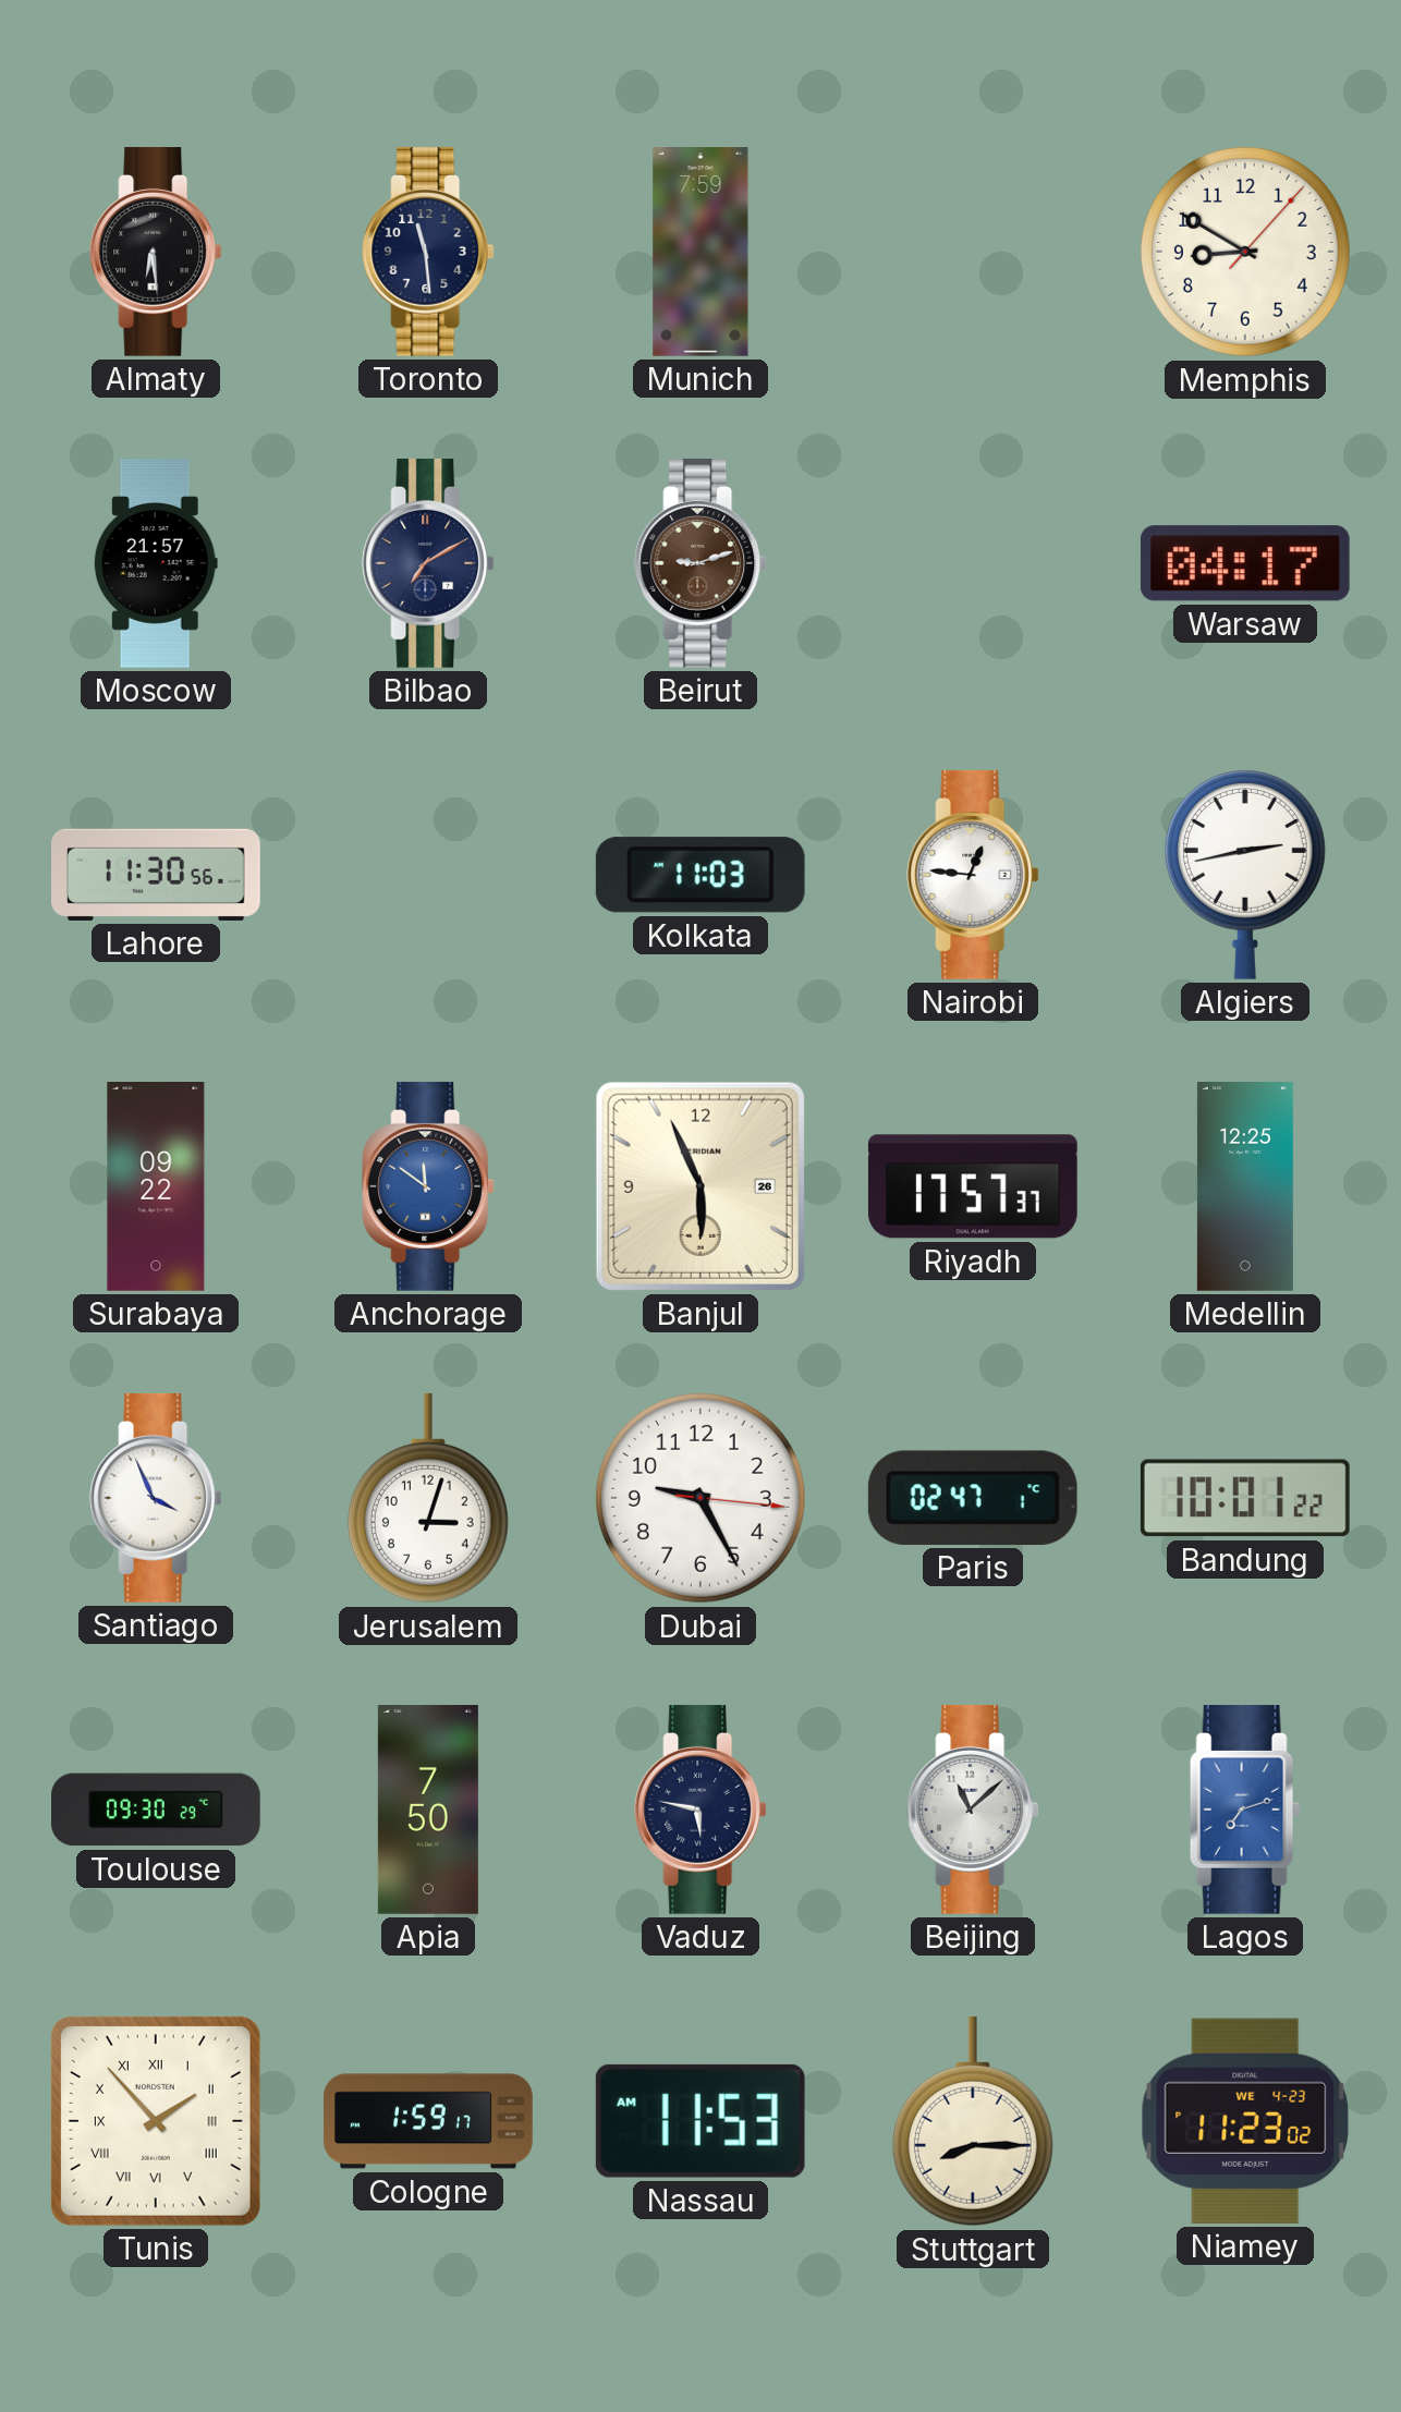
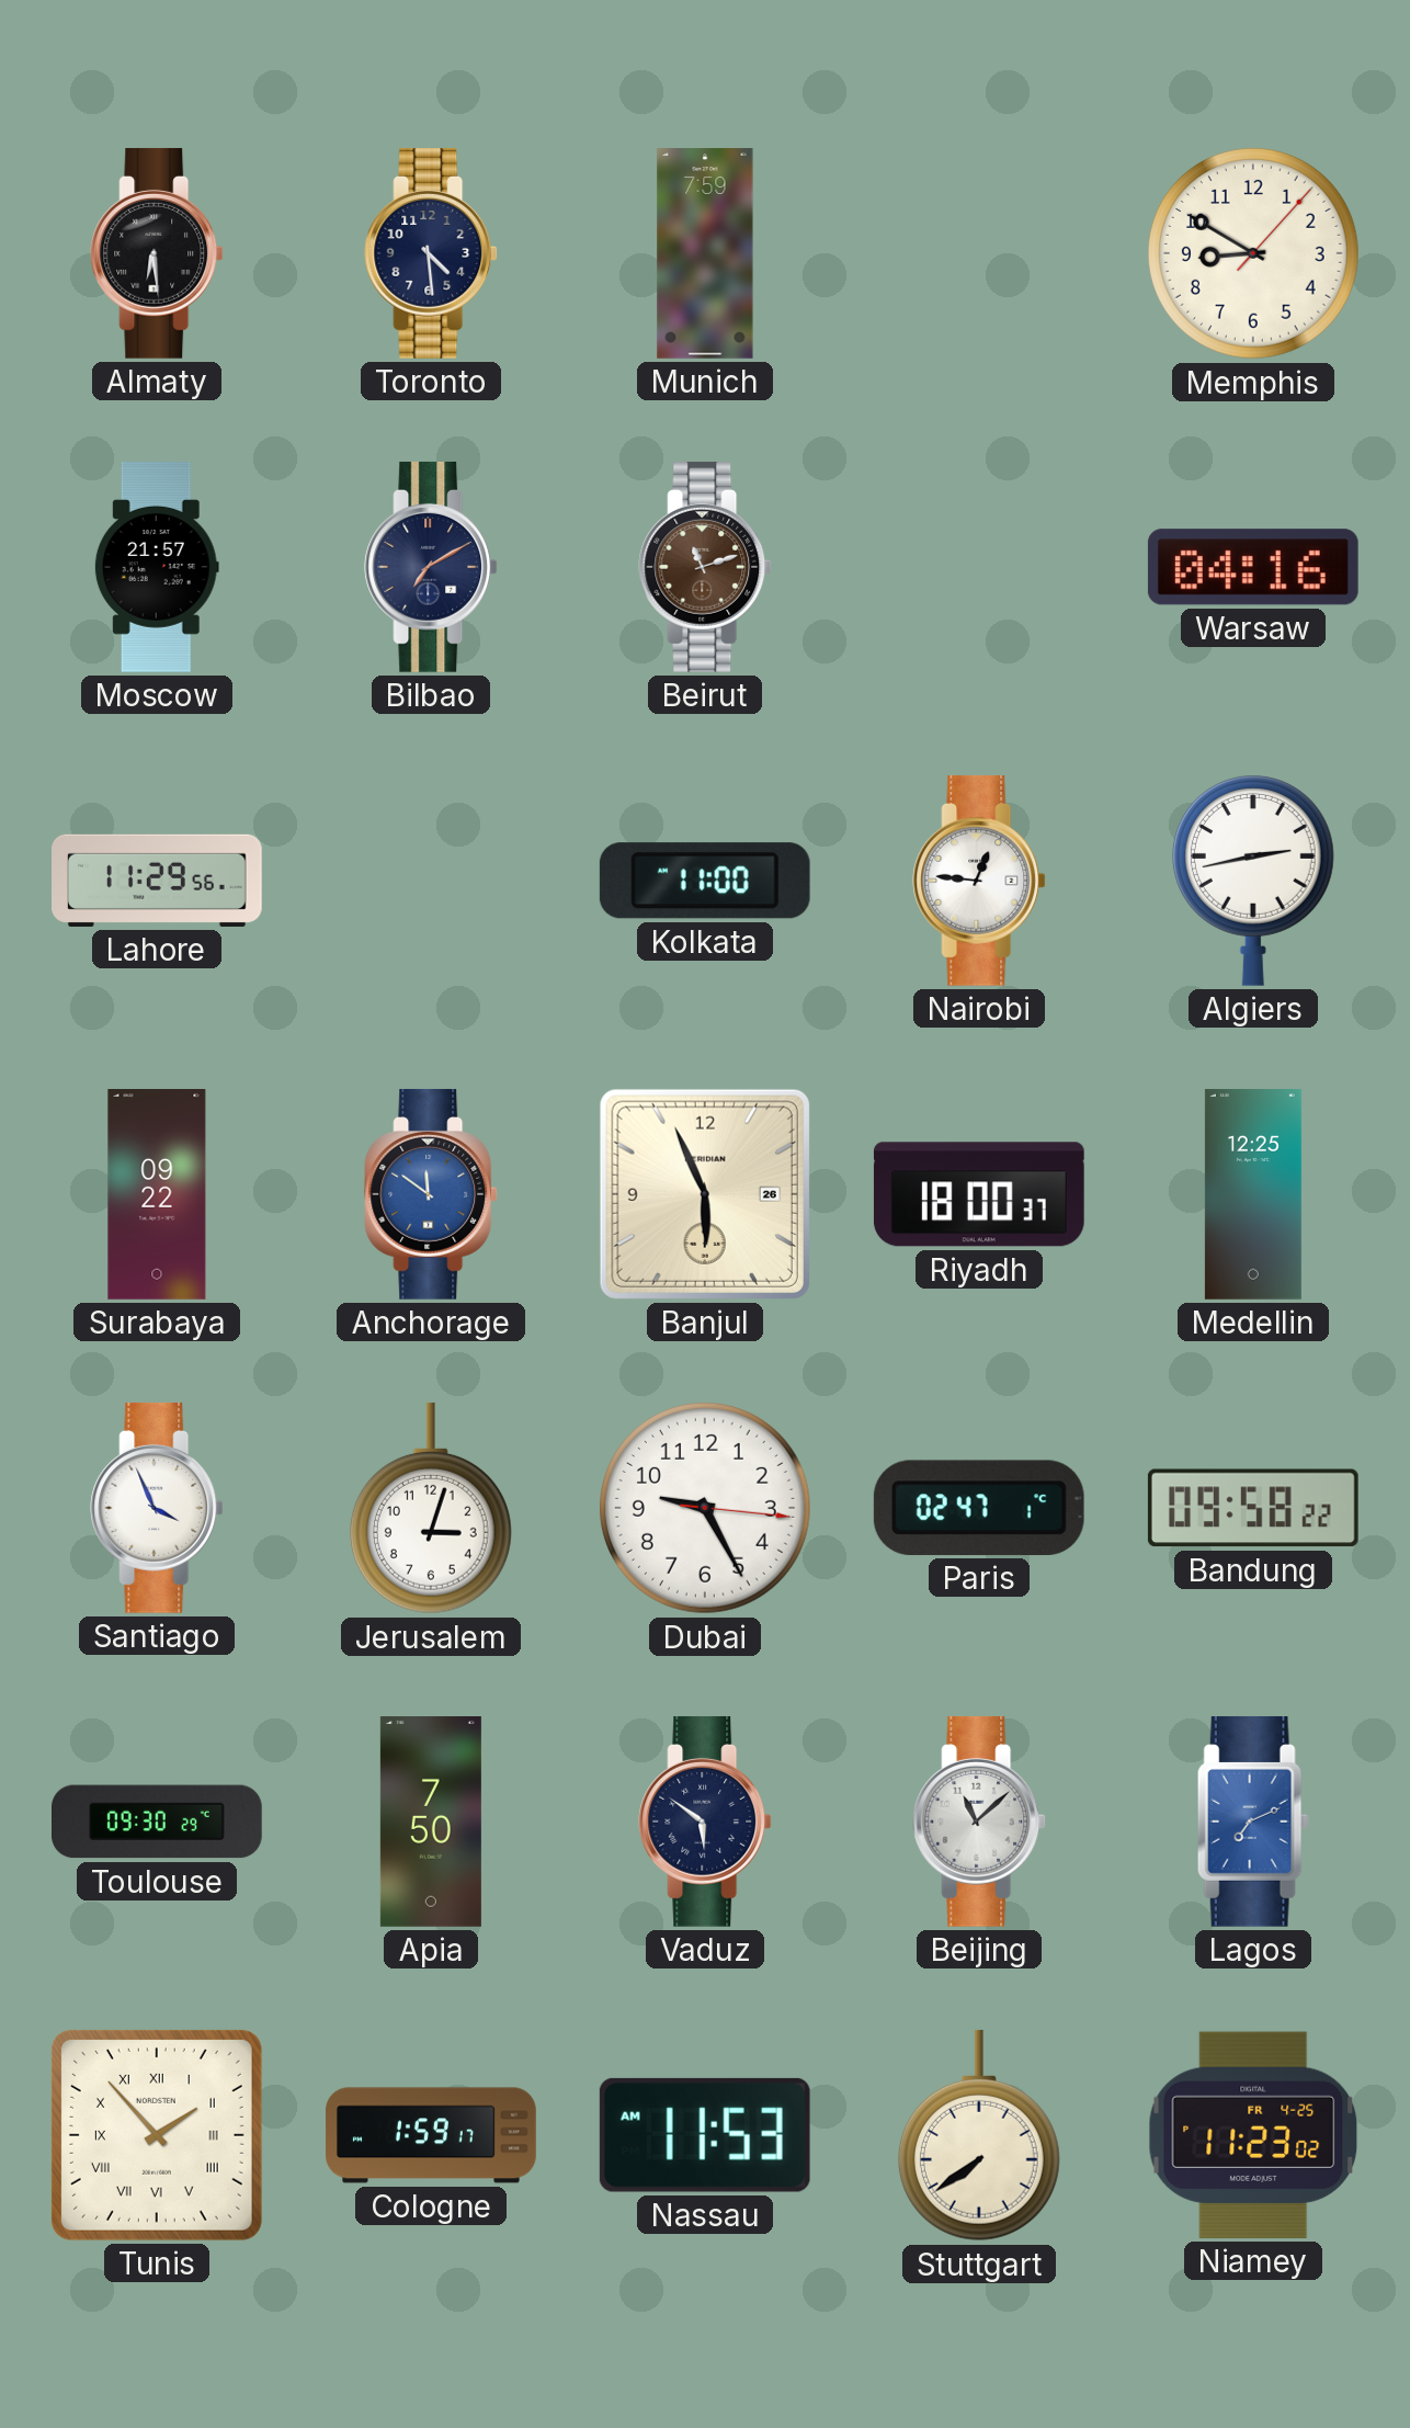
Toronto: 11:29 -> 4:29
Beirut: 9:12 -> 11:12
Warsaw: 04:17 -> 04:16
Lahore: 11:30 -> 11:29
Kolkata: 11:03 -> 11:00
Riyadh: 17:57 -> 18:00
Bandung: 10:01 -> 09:58
Vaduz: 5:47 -> 5:51
Lagos: 7:12 -> 7:11
Stuttgart: 8:15 -> 7:39
Niamey date: WE 4-23 -> FR 4-25
